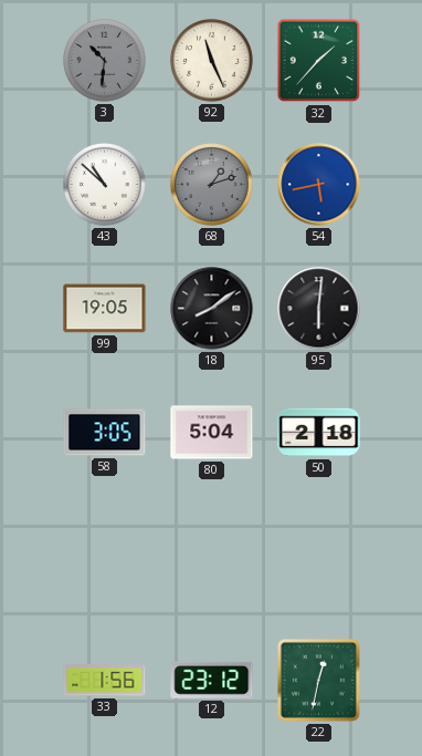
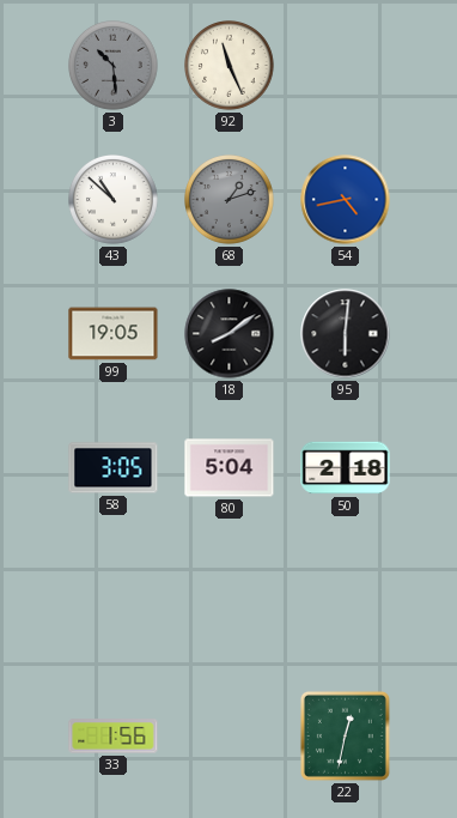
3: 10:31 -> 10:29
32: 1:37 -> none
54: 5:43 -> 4:43
12: 23:12 -> none
